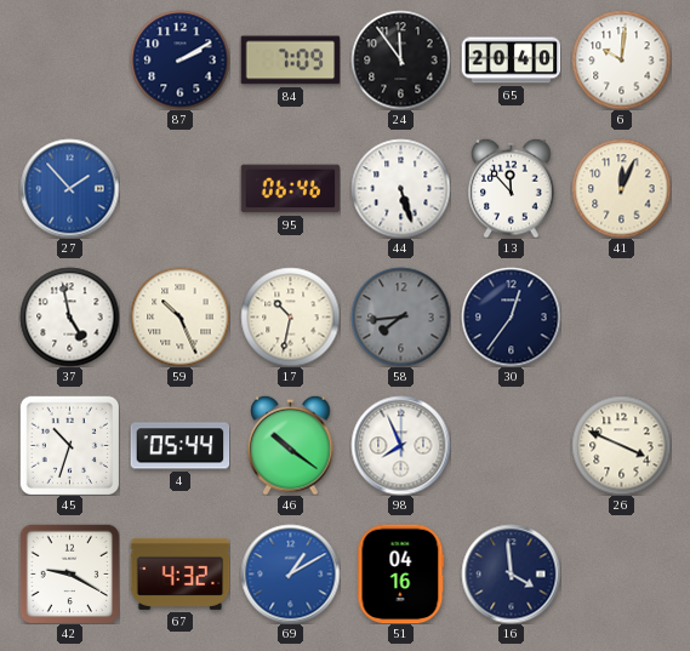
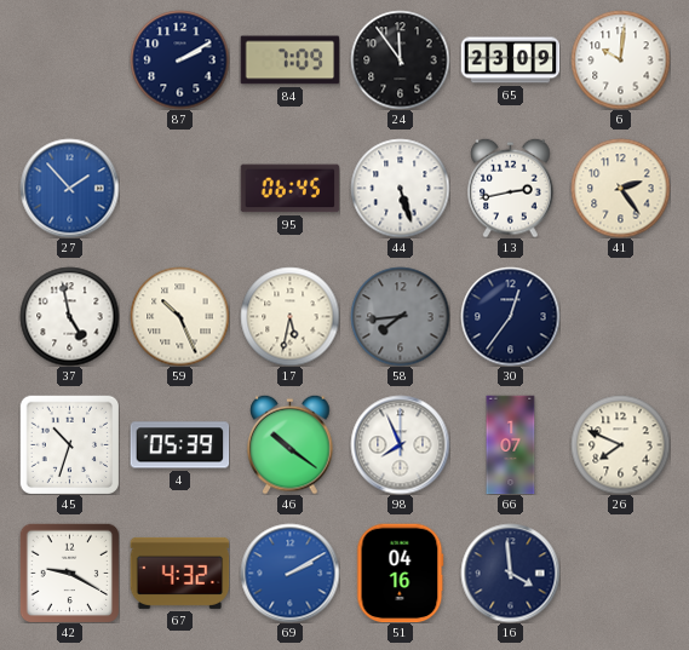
65: 20:40 -> 23:09
95: 06:46 -> 06:45
13: 11:53 -> 2:43
41: 12:04 -> 2:24
17: 10:32 -> 5:32
4: 05:44 -> 05:39
66: none -> 1:07
26: 3:49 -> 7:49
69: 1:10 -> 2:10
